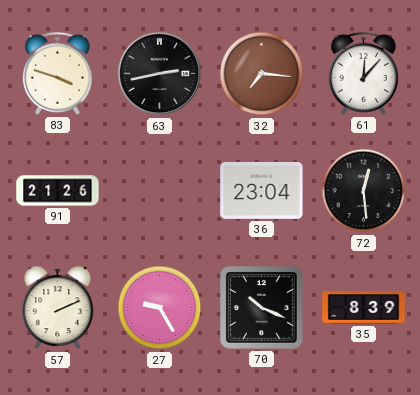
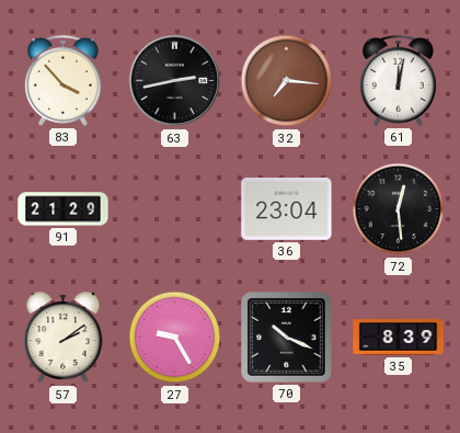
83: 3:48 -> 3:53
61: 12:07 -> 12:02
91: 21:26 -> 21:29
57: 2:11 -> 2:09
